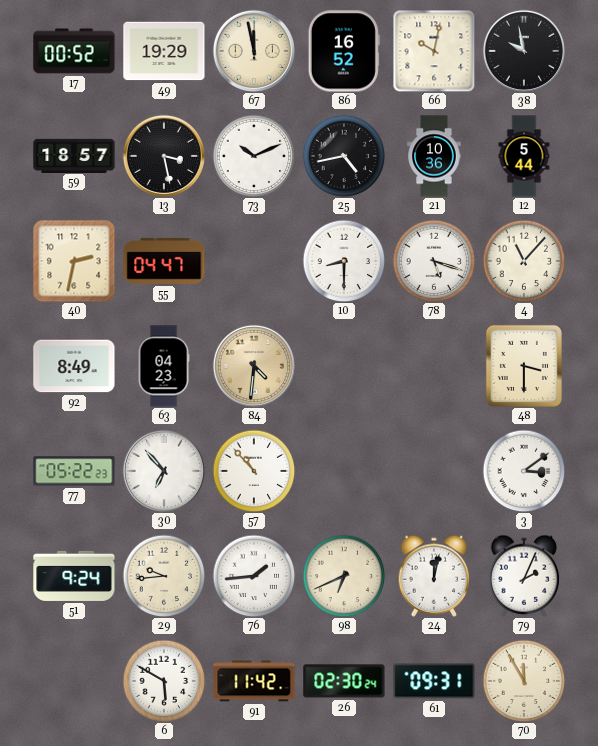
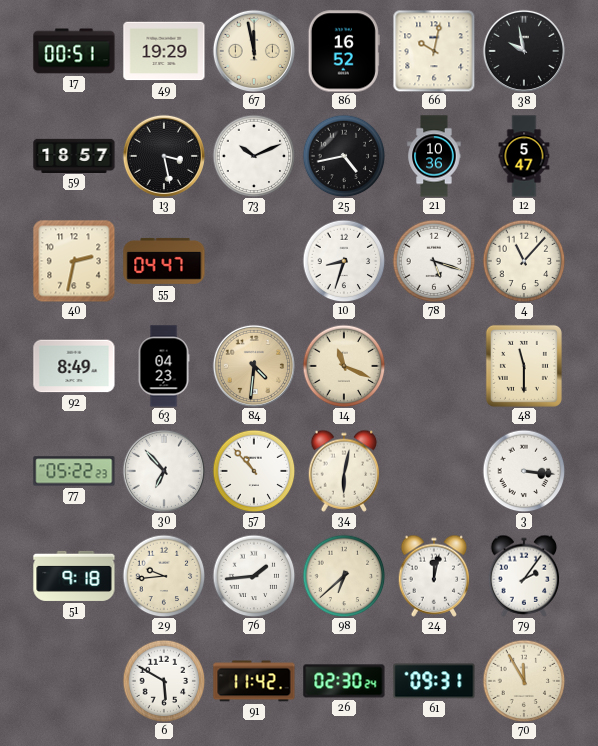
17: 00:52 -> 00:51
12: 5:44 -> 5:47
10: 8:30 -> 8:33
14: none -> 11:19
48: 3:30 -> 11:30
34: none -> 6:02
3: 3:09 -> 3:16
51: 9:24 -> 9:18
98: 6:41 -> 6:38
79: 2:04 -> 2:06
